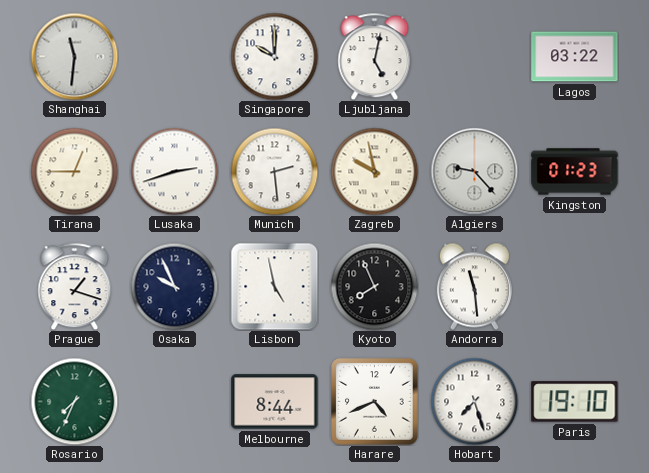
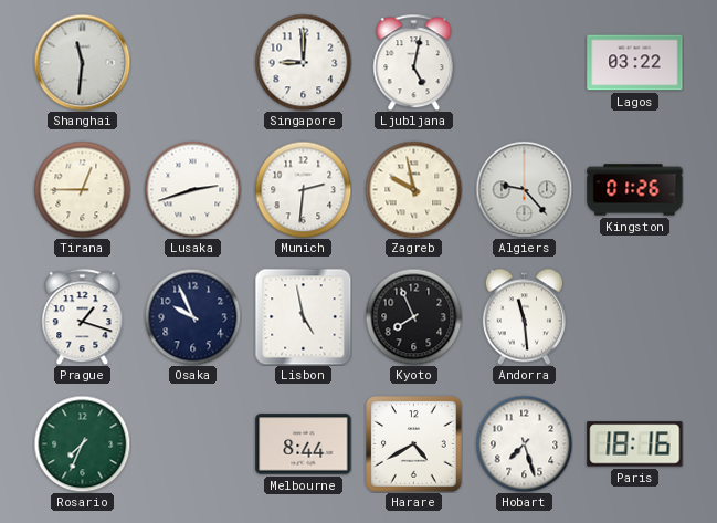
Singapore: 10:00 -> 9:00
Munich: 2:29 -> 2:31
Kingston: 01:23 -> 01:26
Harare: 4:41 -> 4:40
Paris: 19:10 -> 18:16
